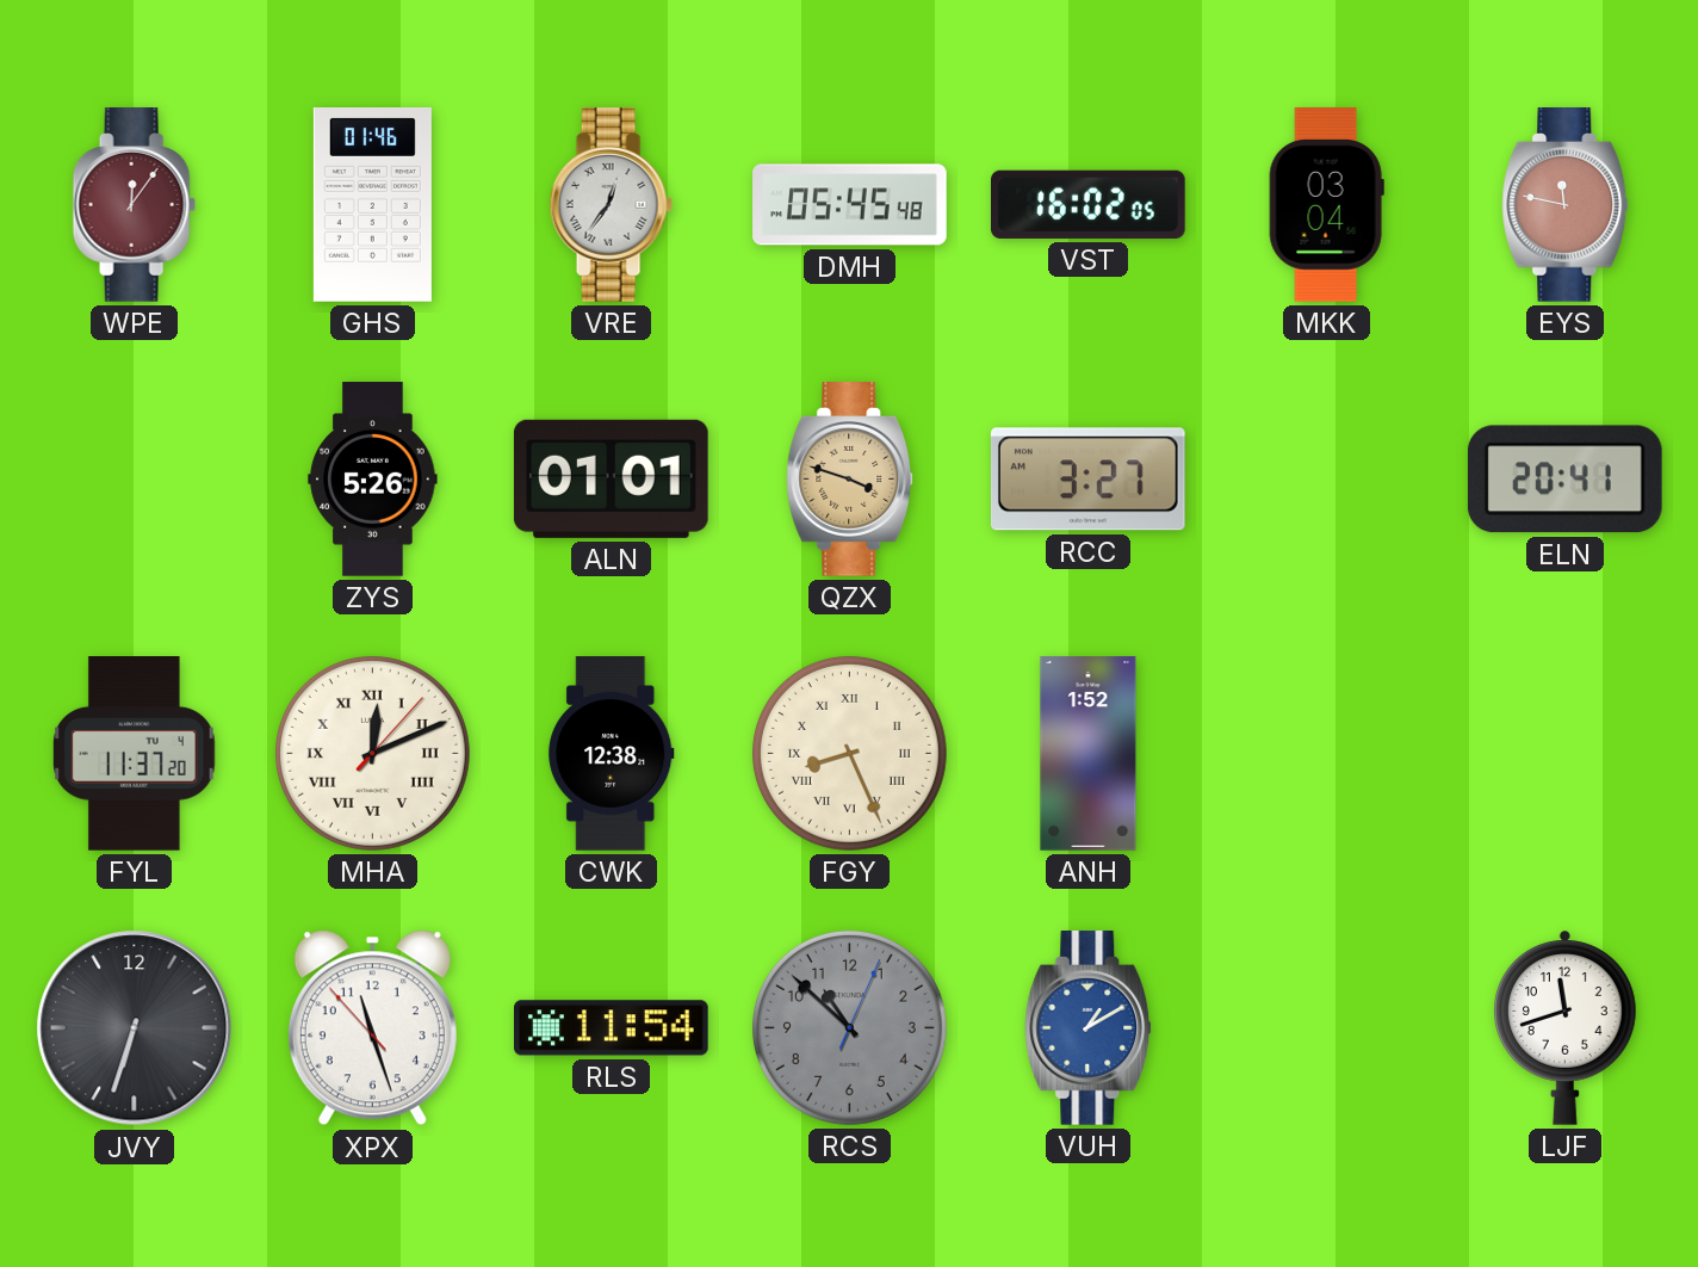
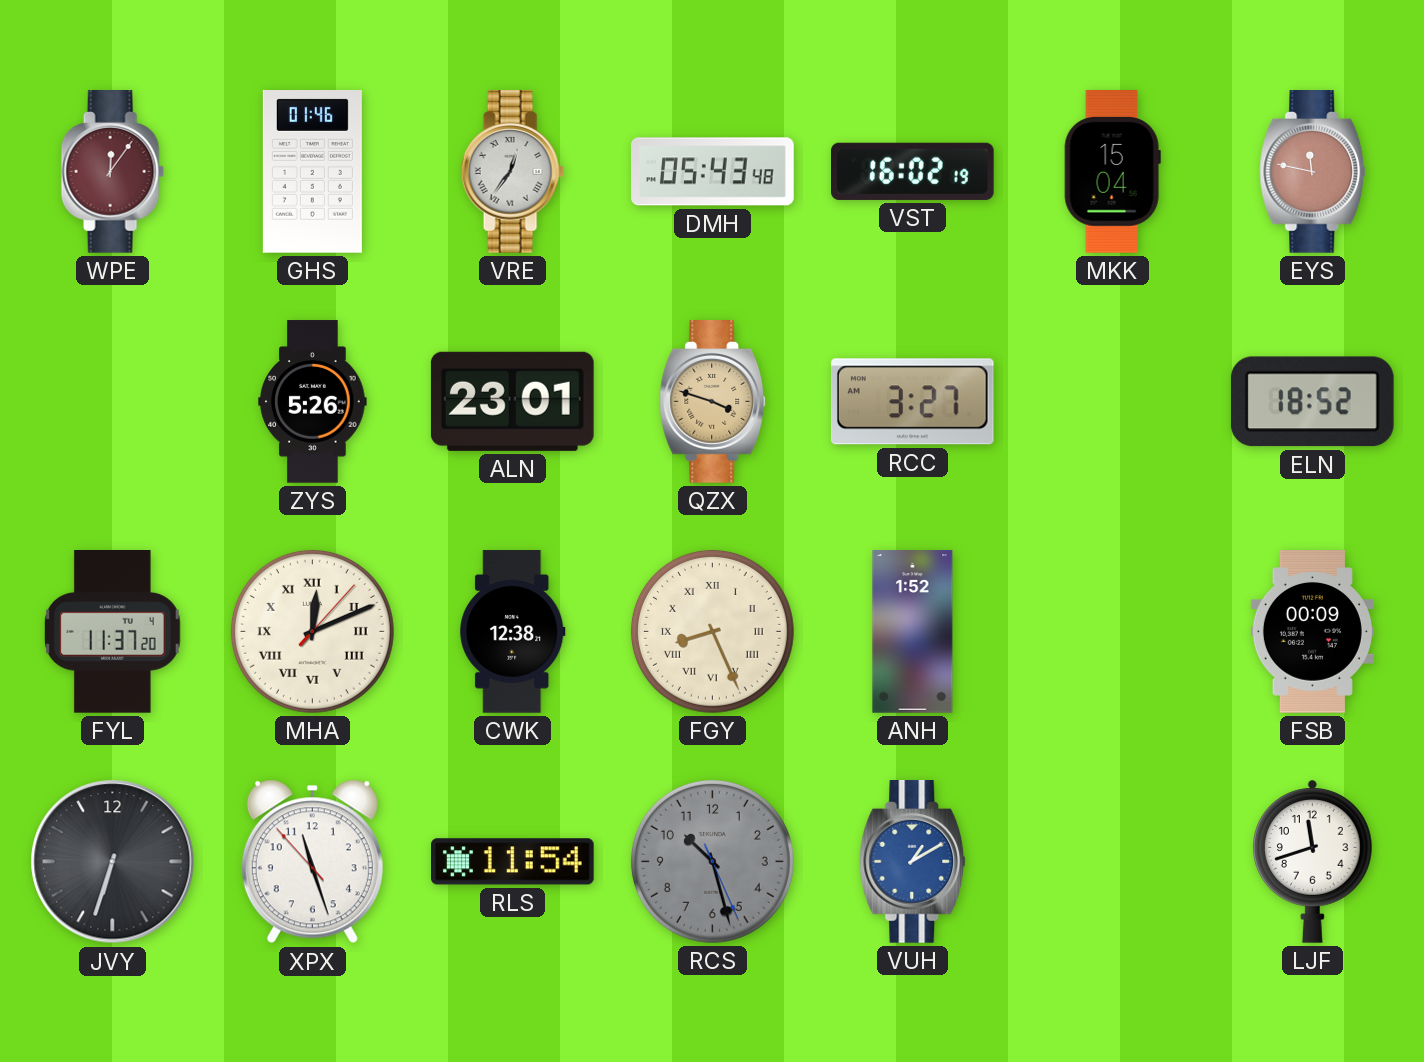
DMH: 05:45 -> 05:43
VST: 16:02:05 -> 16:02:19
MKK: 03:04 -> 15:04
ALN: 01:01 -> 23:01
ELN: 20:41 -> 18:52
FSB: none -> 00:09
RCS: 10:52 -> 10:27
